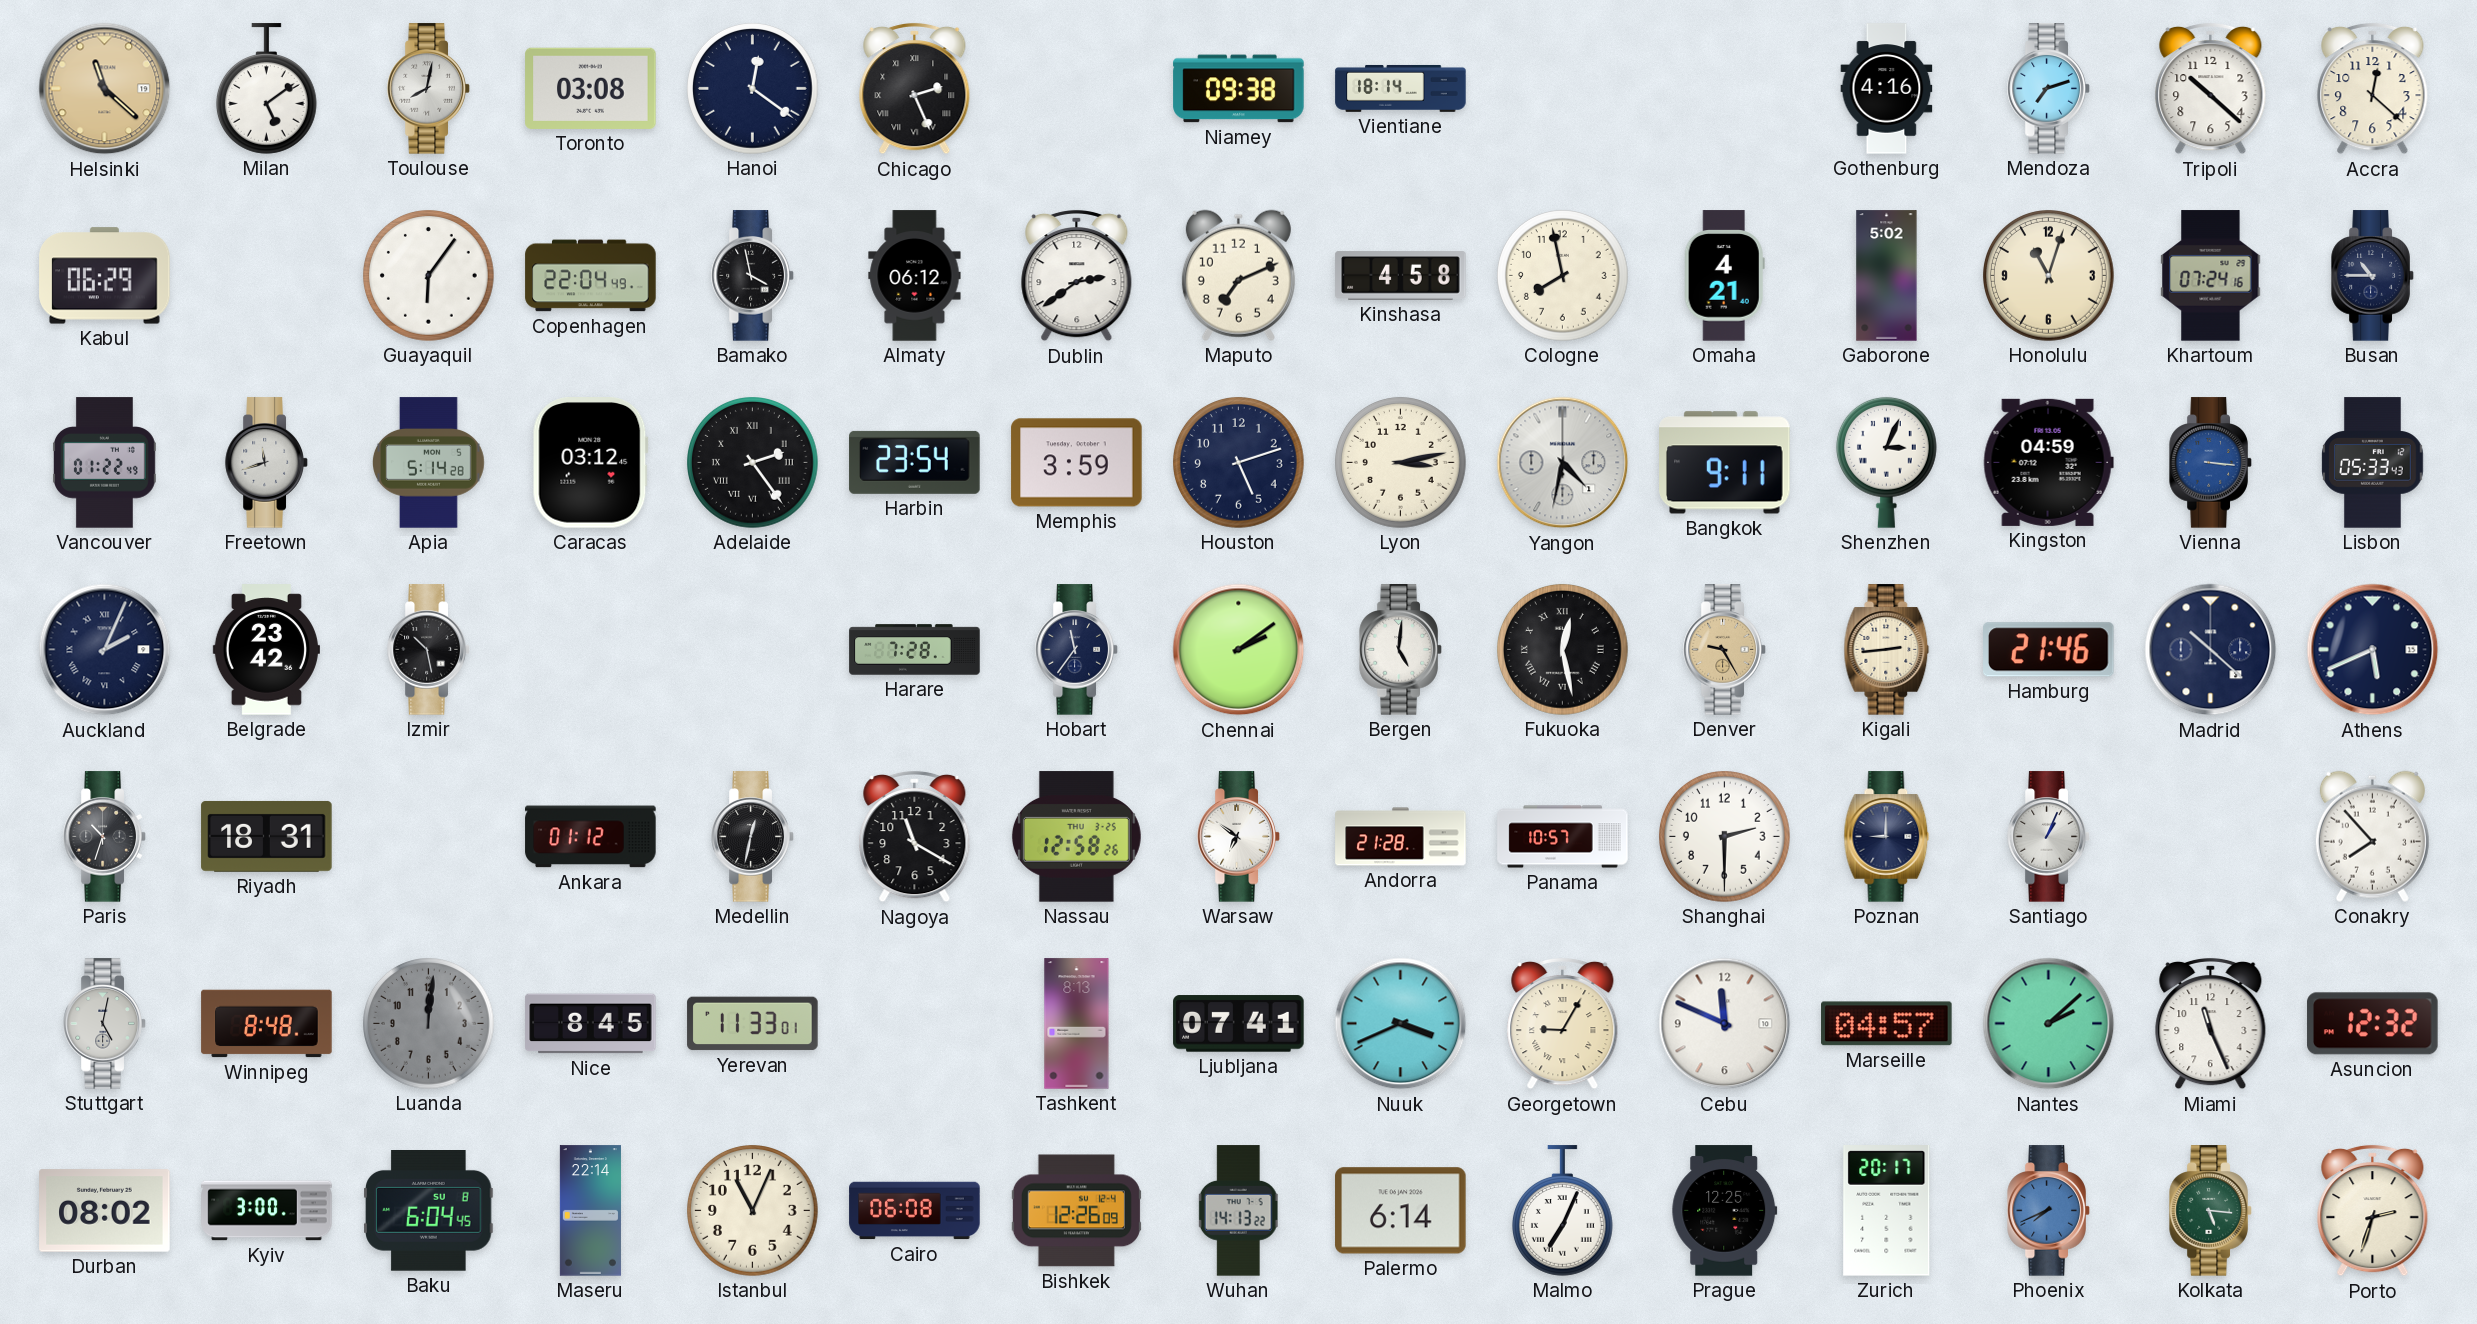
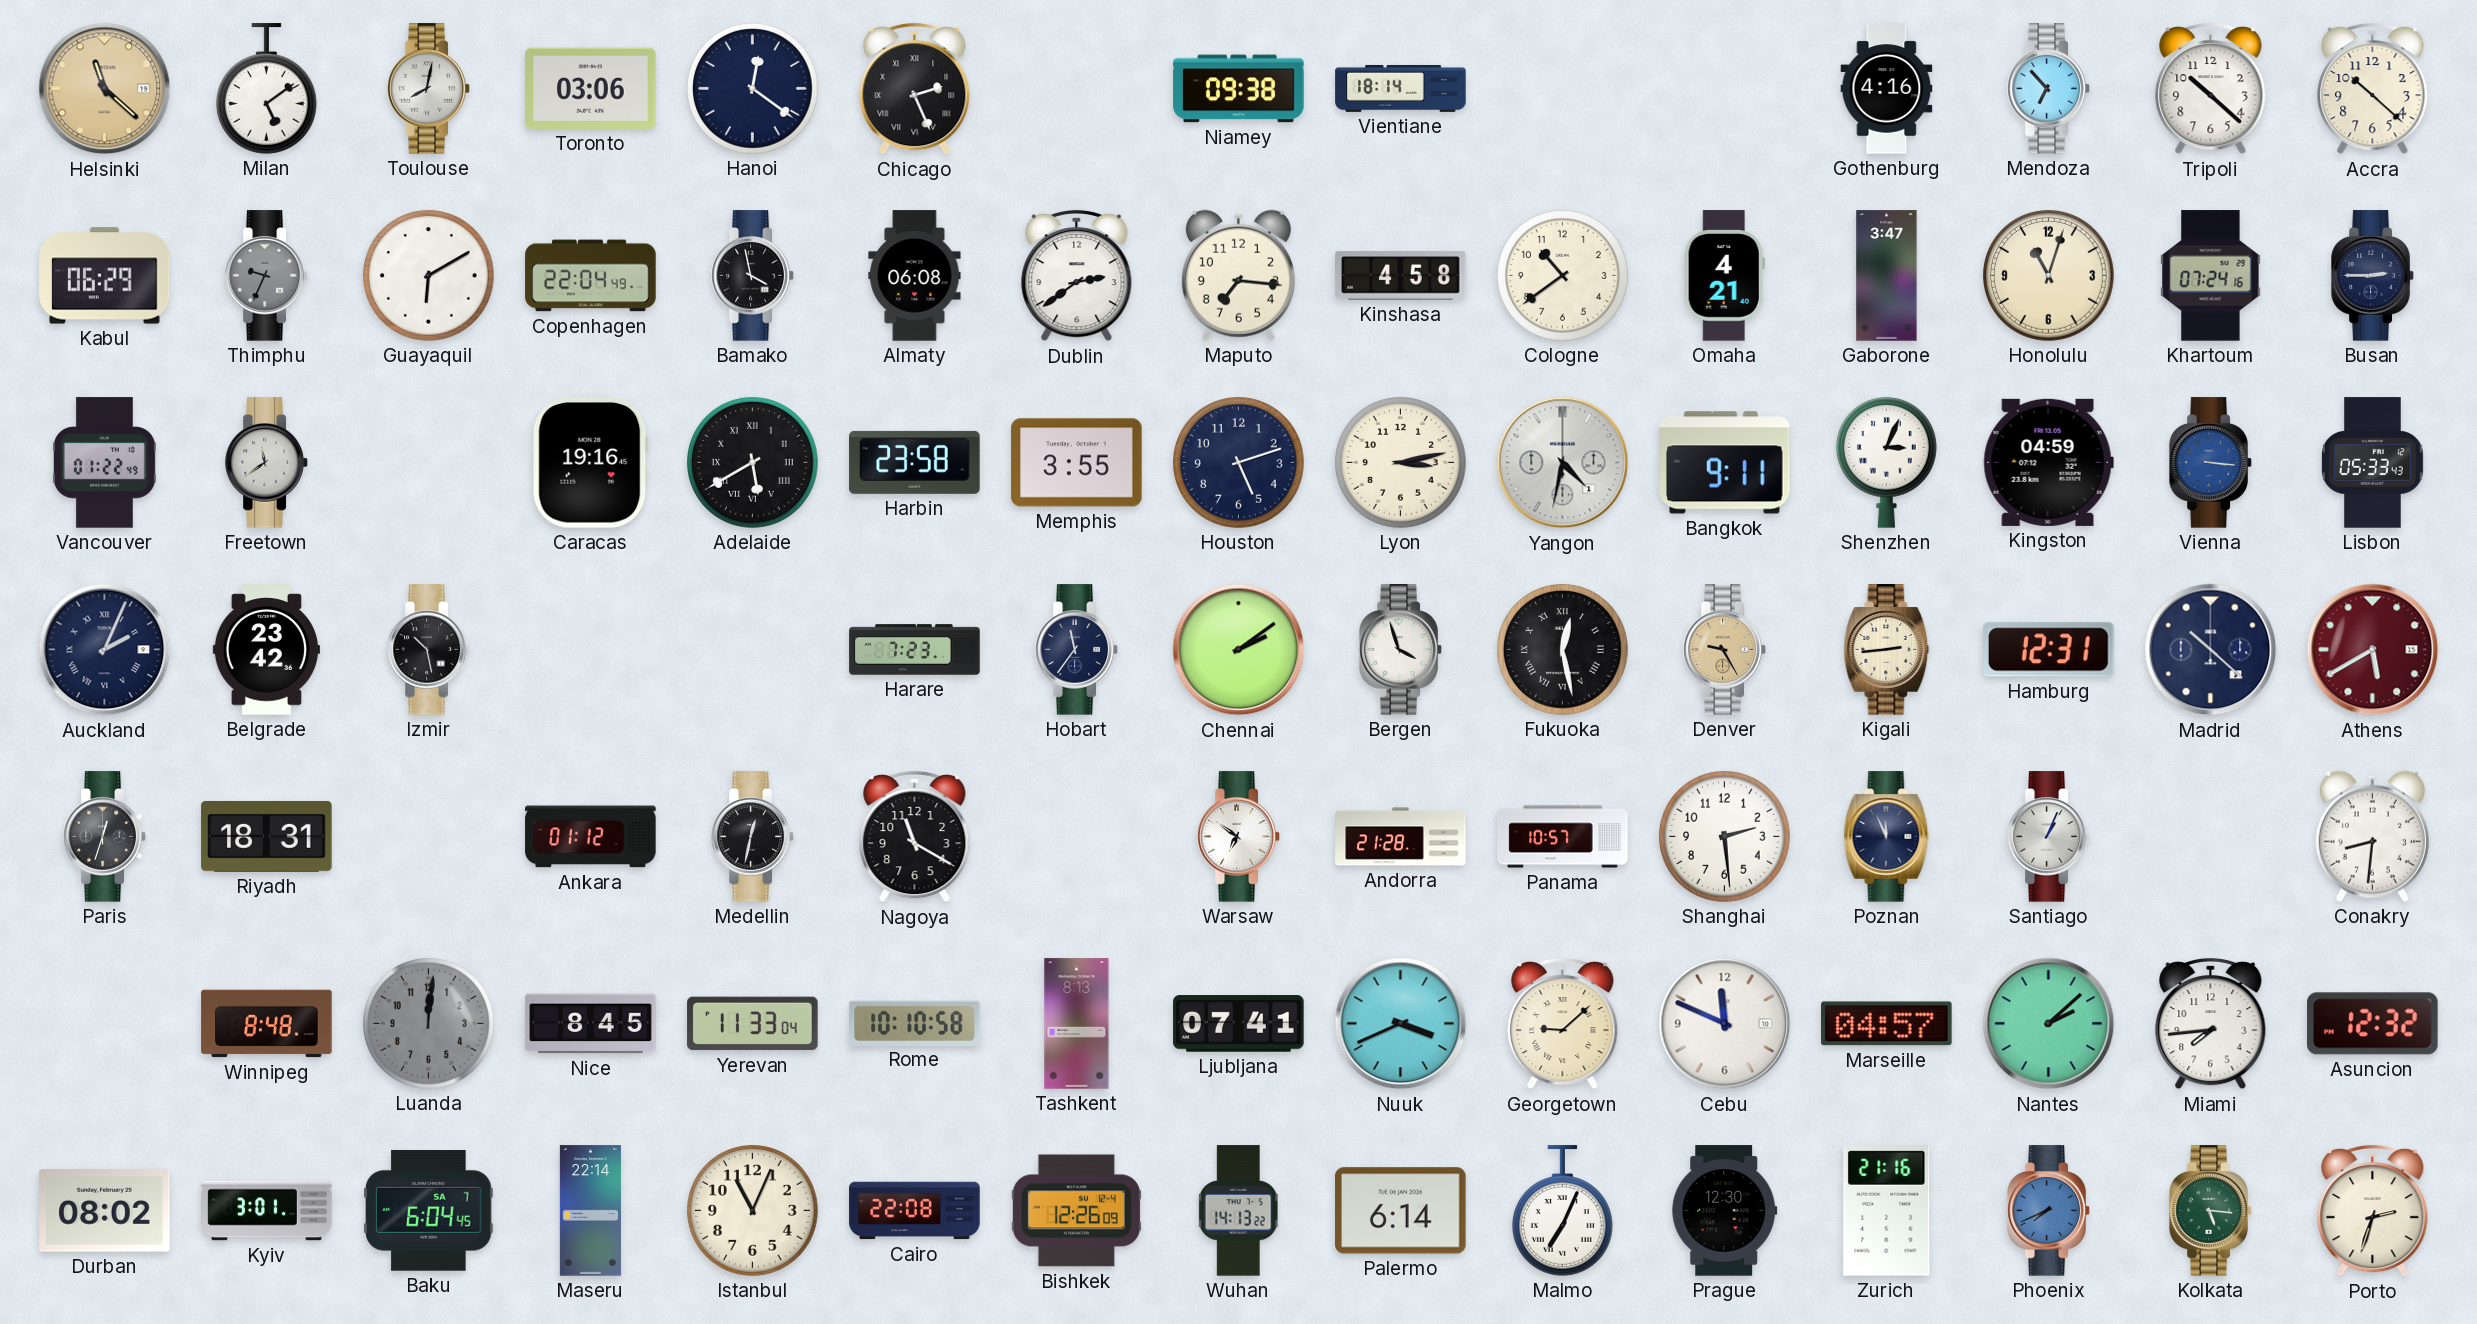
Toronto: 03:08 -> 03:06
Mendoza: 7:12 -> 6:53
Accra: 12:22 -> 10:22
Thimphu: none -> 9:34
Guayaquil: 6:06 -> 6:10
Almaty: 06:12 -> 06:08
Maputo: 7:11 -> 7:16
Cologne: 7:58 -> 10:39
Gaborone: 5:02 -> 3:47
Busan: 10:45 -> 2:45
Freetown: 11:42 -> 11:39
Apia: 5:14 -> none
Caracas: 03:12 -> 19:16
Adelaide: 2:24 -> 5:40
Harbin: 23:54 -> 23:58
Memphis: 3:59 -> 3:55
Harare: 7:28 -> 7:23
Bergen: 5:01 -> 3:57
Hamburg: 21:46 -> 12:31
Athens: 5:41 -> 5:40
Athens dial: navy -> burgundy
Paris: 10:33 -> 12:33
Nassau: 12:58 -> none
Shanghai: 2:30 -> 2:29
Poznan: 9:00 -> 11:56
Conakry: 7:53 -> 8:31
Stuttgart: 5:02 -> none
Yerevan: 11:33:01 -> 11:33:04
Rome: none -> 10:10
Georgetown: 9:05 -> 9:08
Miami: 11:26 -> 7:44
Kyiv: 3:00 -> 3:01
Baku date: SU 8 -> SA 7
Cairo: 06:08 -> 22:08
Prague: 12:25 -> 12:30
Zurich: 20:17 -> 21:16
